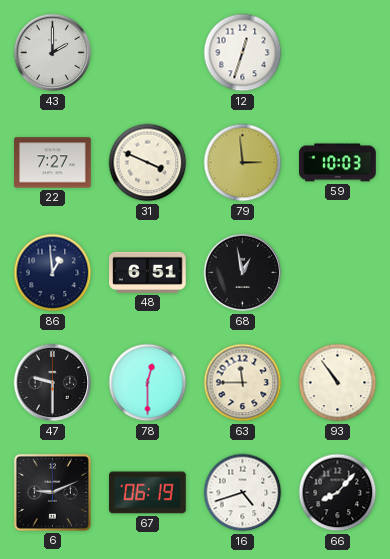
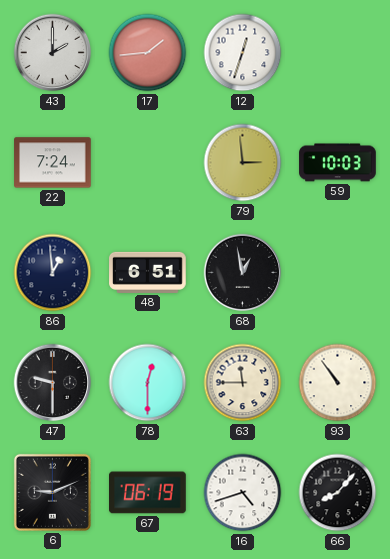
17: none -> 1:44
22: 7:27 -> 7:24
31: 3:49 -> none
